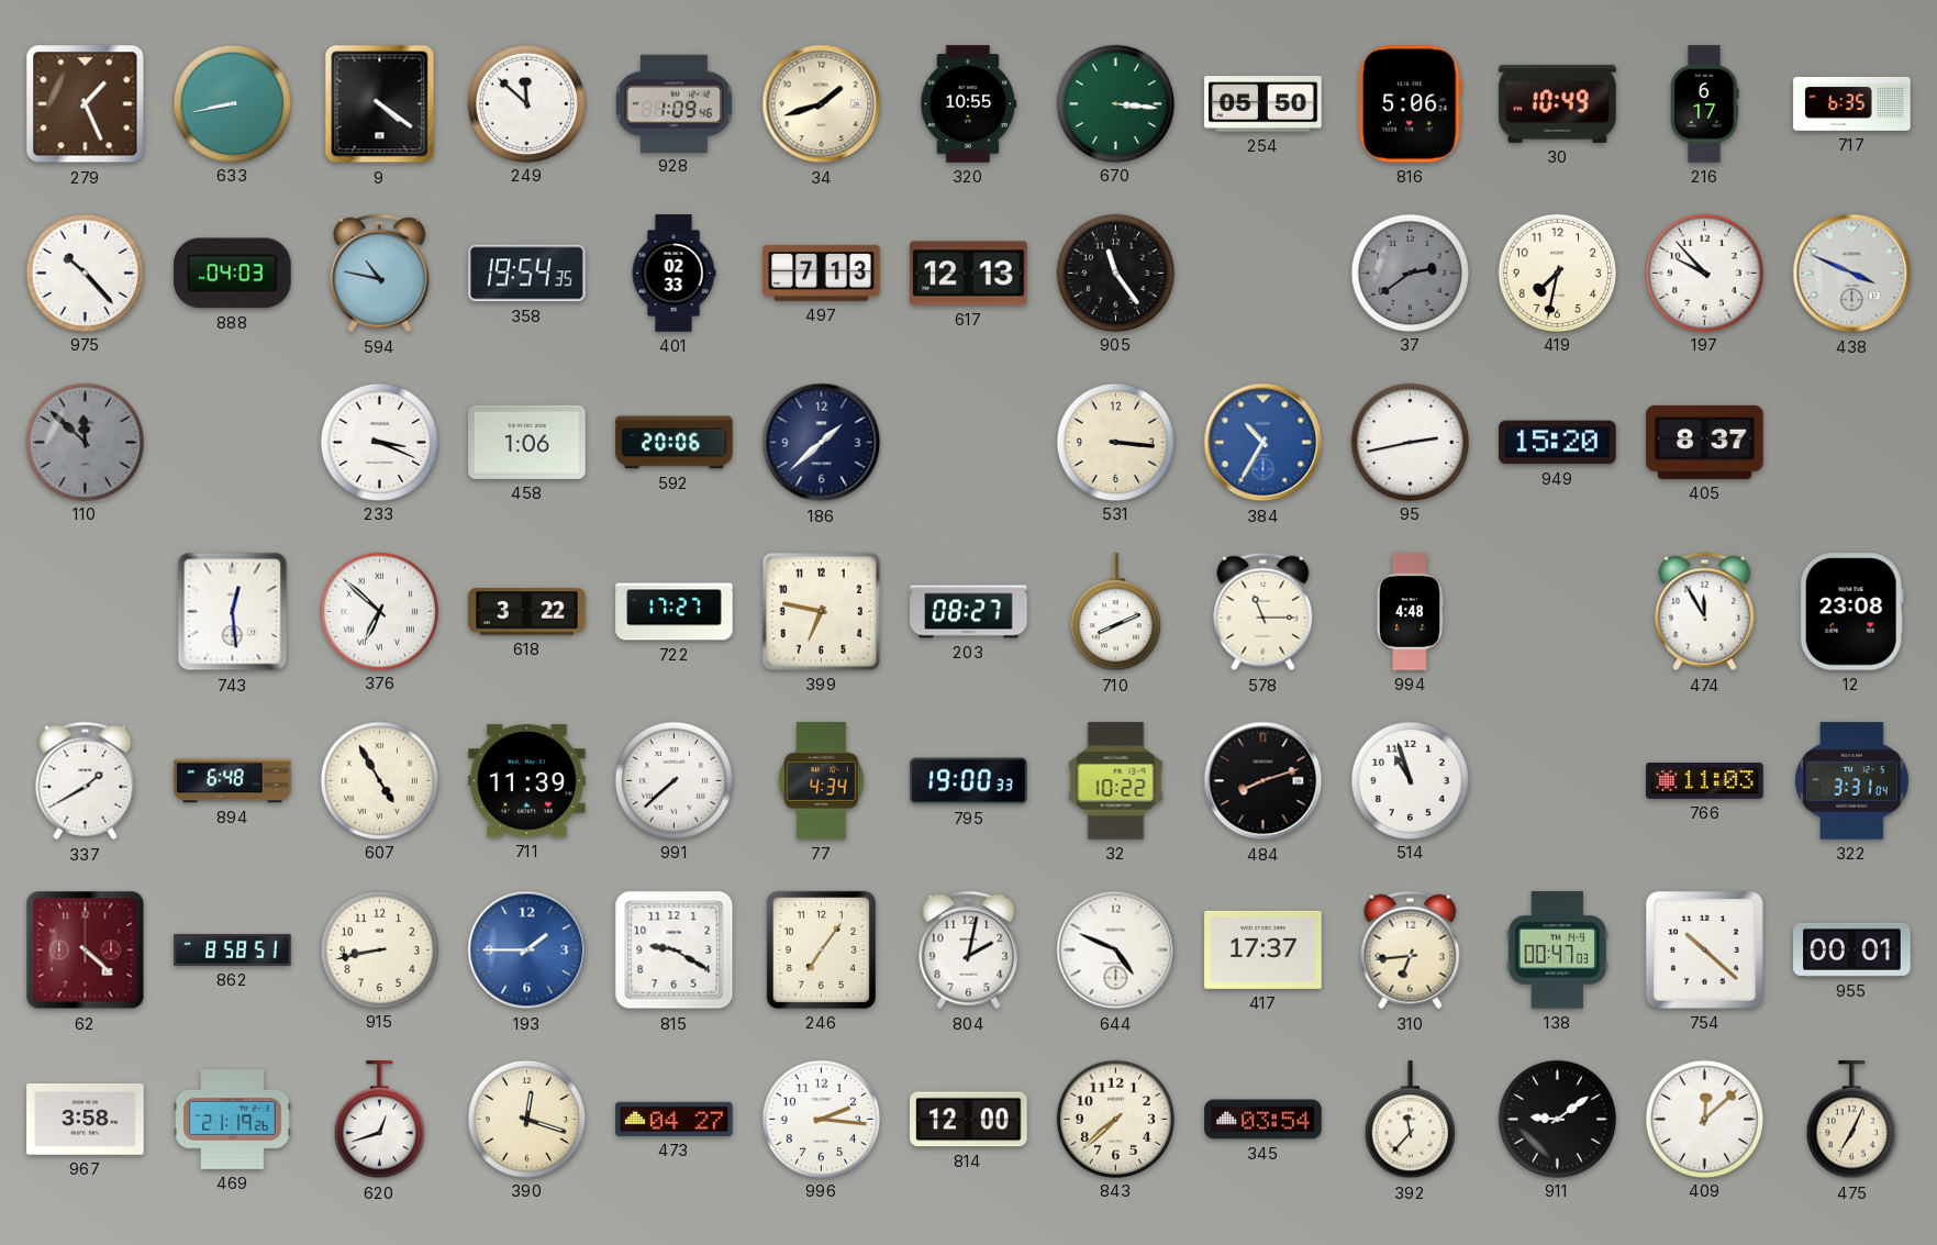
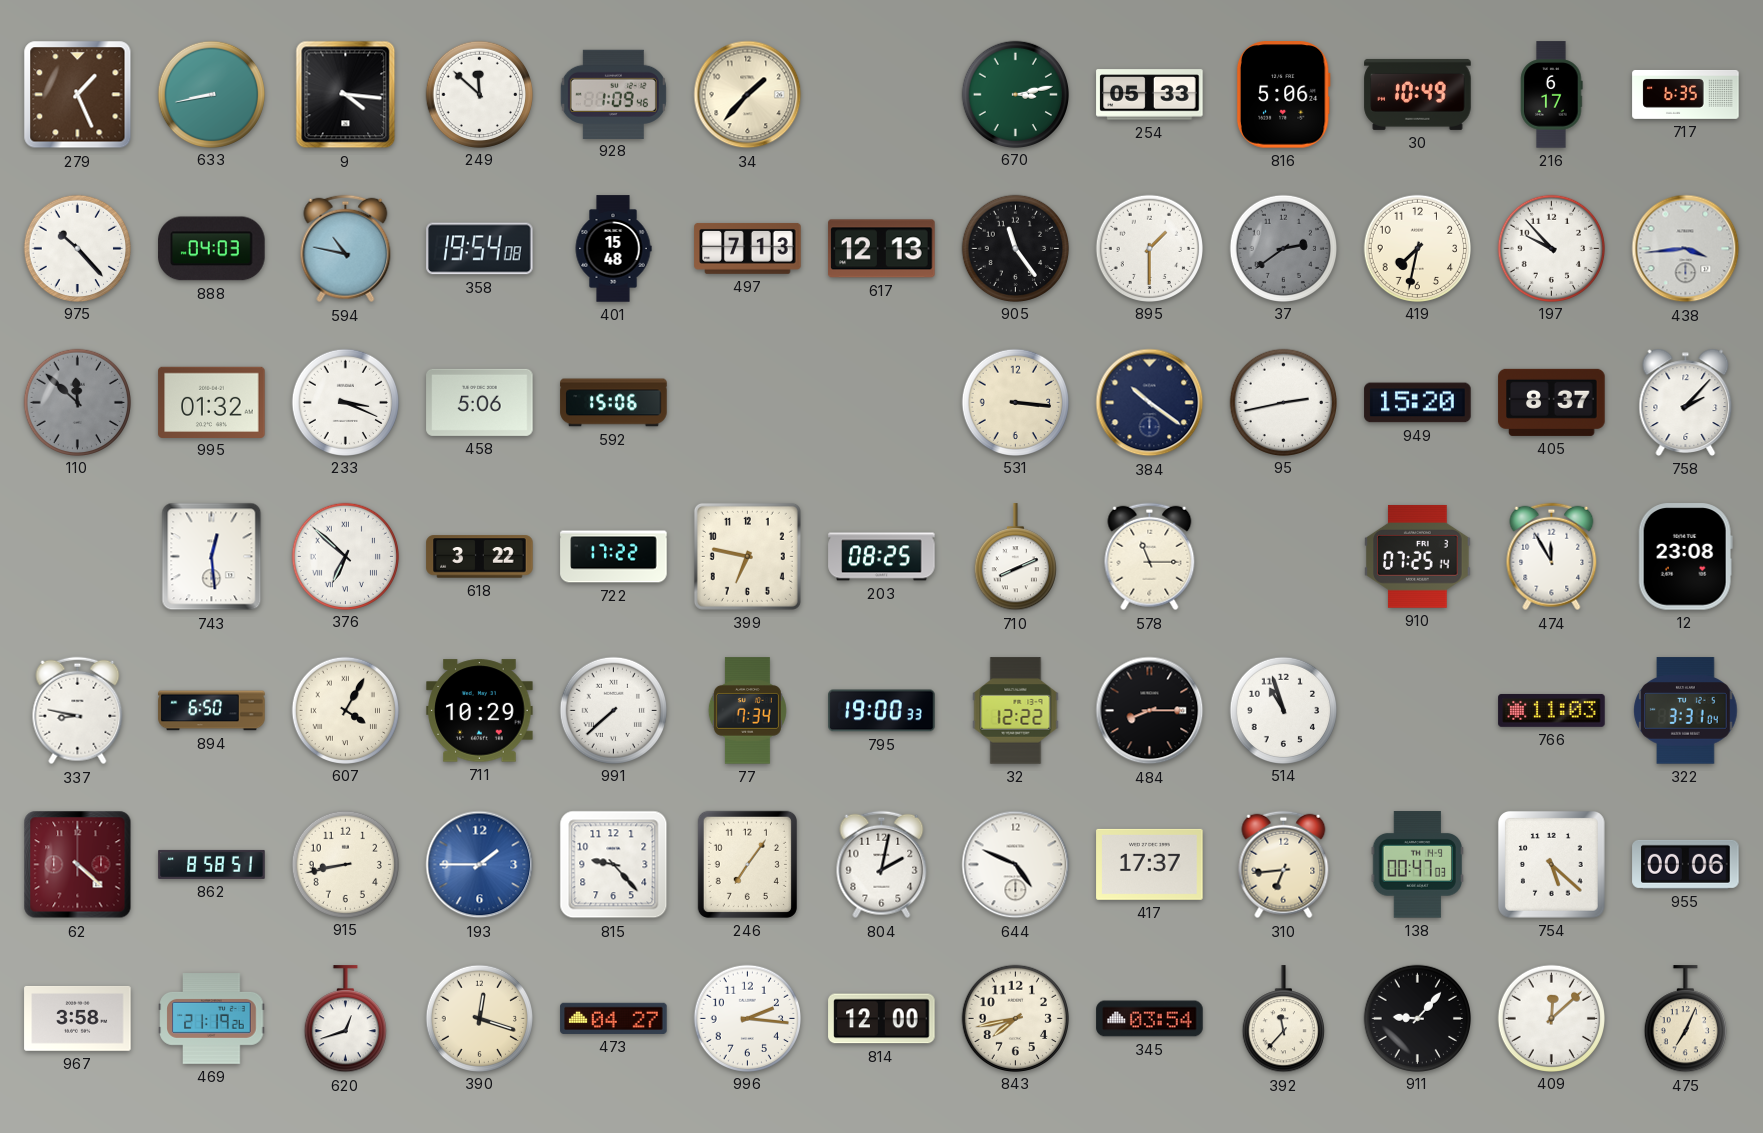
9: 4:21 -> 4:16
34: 1:42 -> 1:37
320: 10:55 -> none
670: 3:16 -> 3:13
254: 05:50 -> 05:33
358: 19:54:35 -> 19:54:08
401: 02:33 -> 15:48
895: none -> 1:30
438: 3:49 -> 3:44
995: none -> 01:32
458: 1:06 -> 5:06
592: 20:06 -> 15:06
186: 1:38 -> none
384: 10:35 -> 10:21
384 dial: blue -> navy
758: none -> 2:07
722: 17:27 -> 17:22
203: 08:27 -> 08:25
994: 4:48 -> none
910: none -> 07:25
337: 1:40 -> 8:47
894: 6:48 -> 6:50
607: 4:55 -> 4:05
711: 11:39 -> 10:29
77: 4:34 -> 7:34
32: 10:22 -> 12:22
484: 8:12 -> 8:15
815: 9:20 -> 9:23
754: 10:22 -> 5:22
955: 00:01 -> 00:06
843: 7:38 -> 7:43
911: 9:09 -> 9:07
